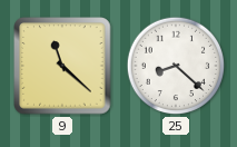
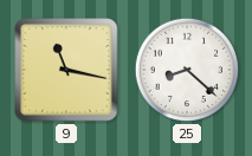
9: 11:22 -> 11:17
